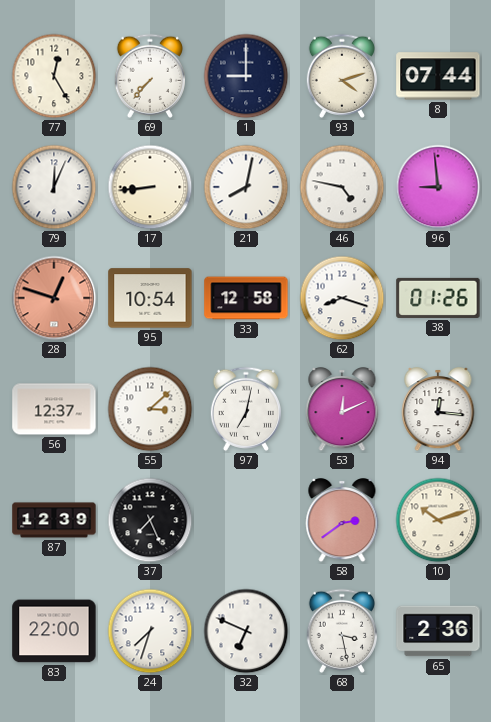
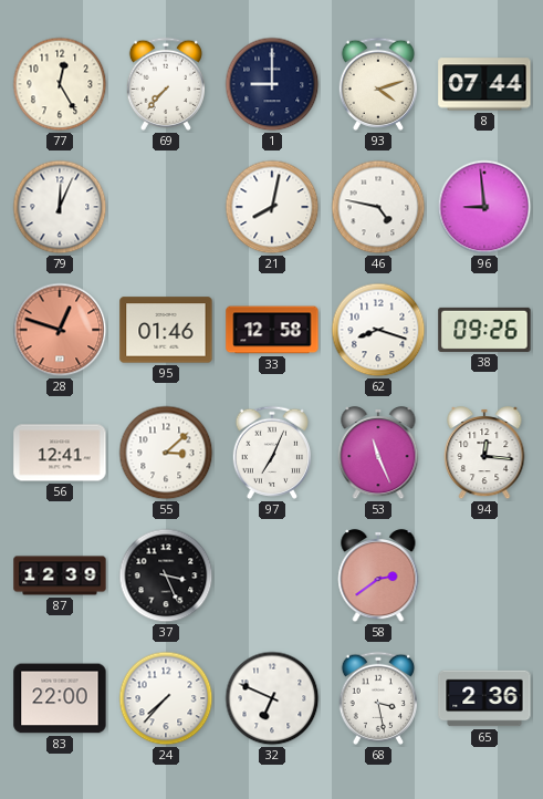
17: 8:44 -> none
95: 10:54 -> 01:46
38: 01:26 -> 09:26
56: 12:37 -> 12:41
97: 7:02 -> 7:04
53: 12:11 -> 11:26
37: 7:26 -> 3:26
10: 10:12 -> none
24: 7:33 -> 7:37
